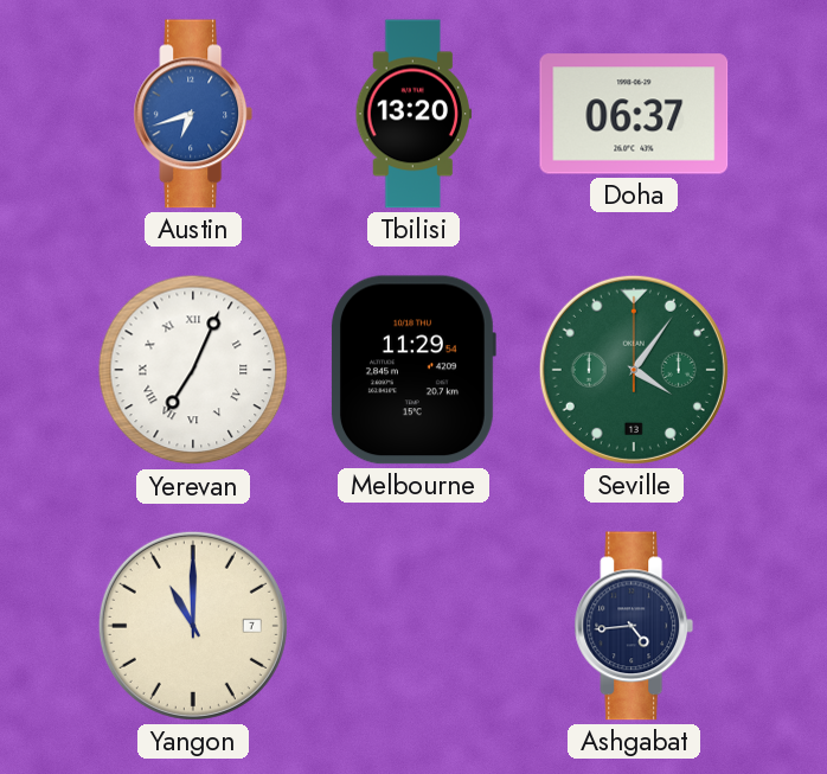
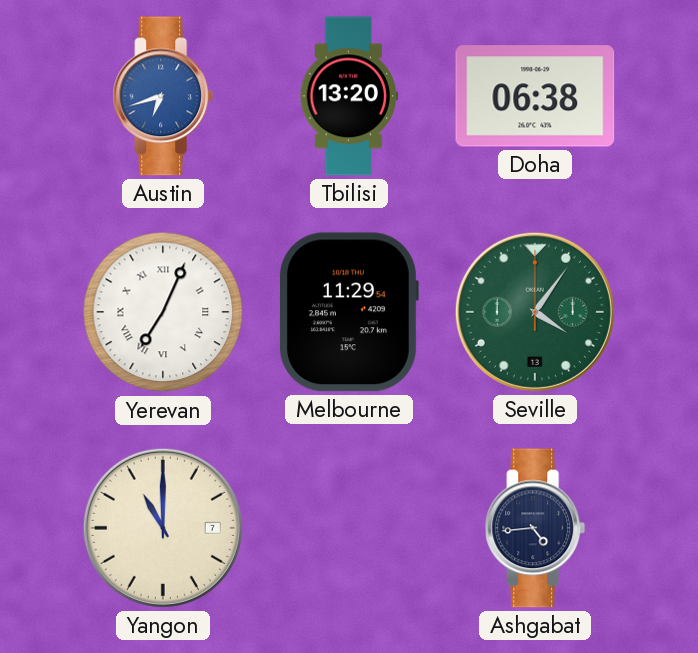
Doha: 06:37 -> 06:38
